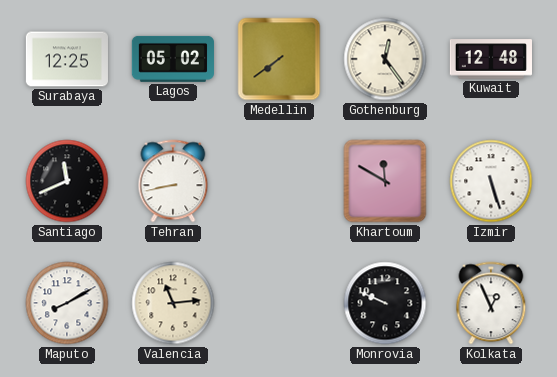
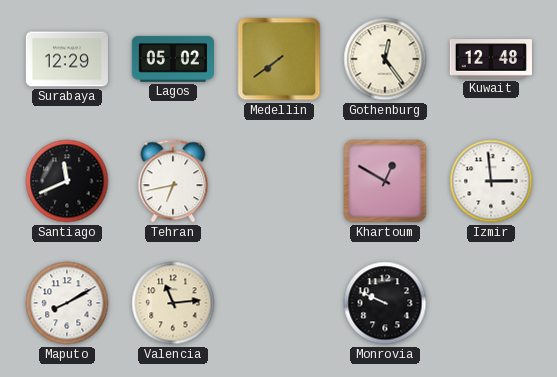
Surabaya: 12:25 -> 12:29
Tehran: 8:43 -> 6:43
Khartoum: 11:50 -> 12:50
Izmir: 5:27 -> 2:59
Kolkata: 12:56 -> none
